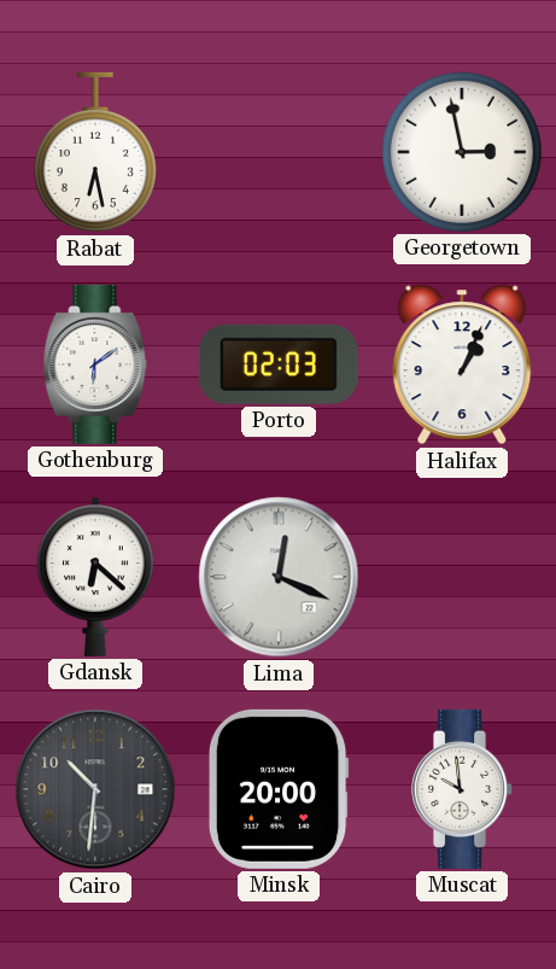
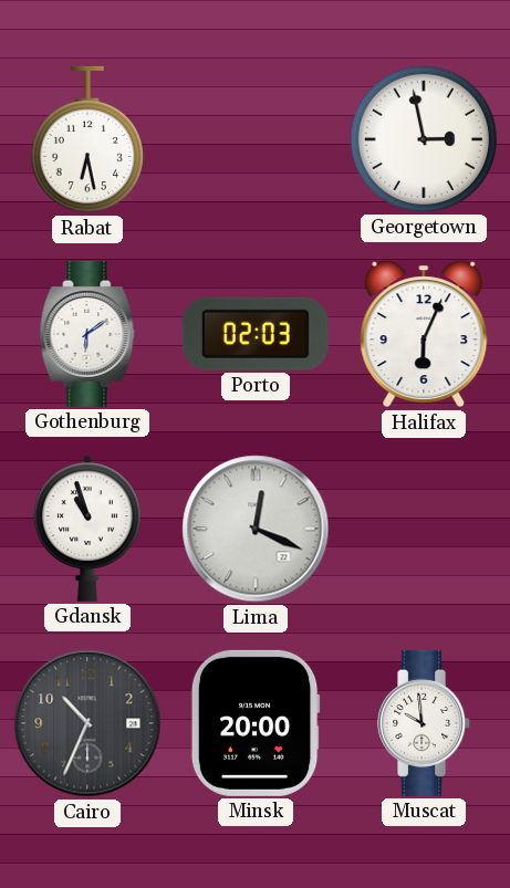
Halifax: 1:04 -> 6:04
Gdansk: 6:22 -> 10:57
Cairo: 10:31 -> 10:34
